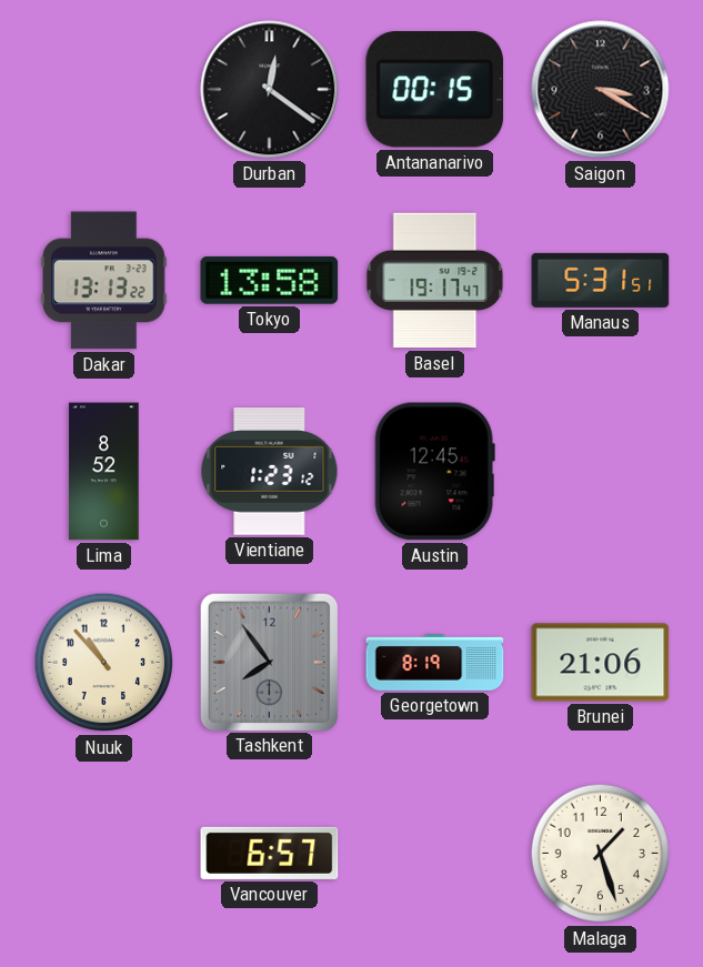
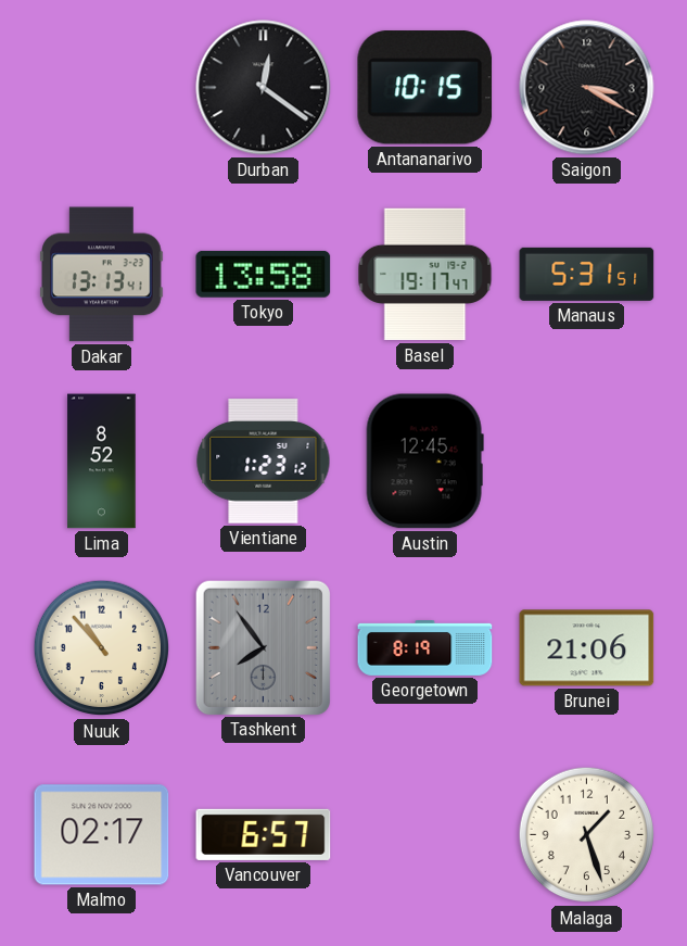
Antananarivo: 00:15 -> 10:15
Dakar: 13:13:22 -> 13:13:41
Malmo: none -> 02:17
